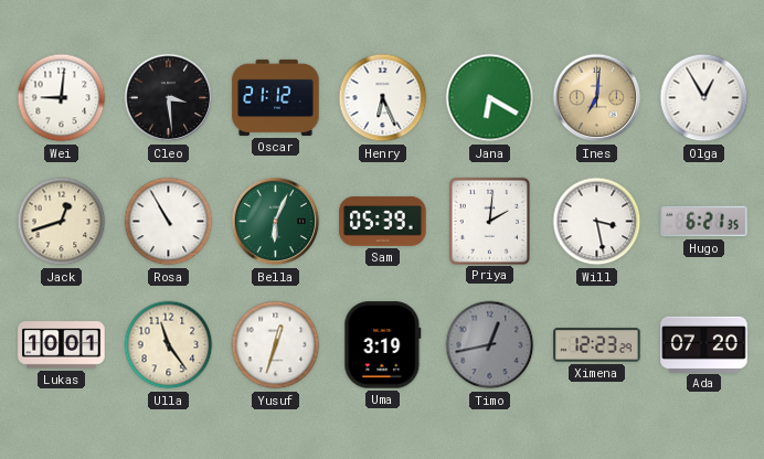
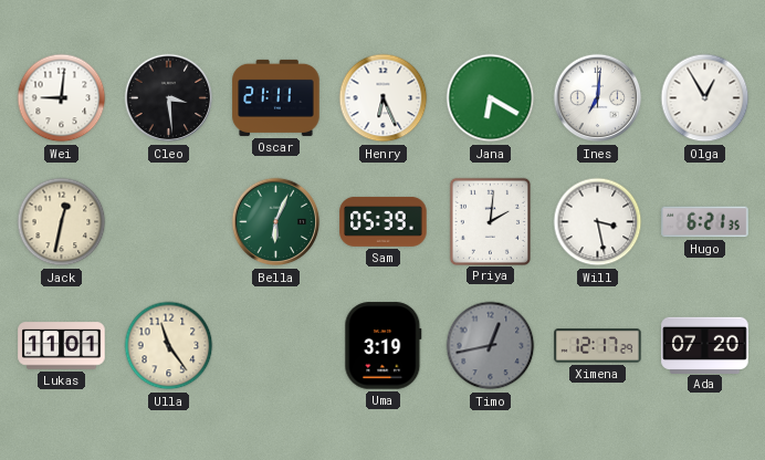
Oscar: 21:12 -> 21:11
Ines dial: champagne -> white
Jack: 12:42 -> 12:32
Rosa: 10:55 -> none
Lukas: 10:01 -> 11:01
Yusuf: 12:33 -> none
Ximena: 12:23 -> 12:17
